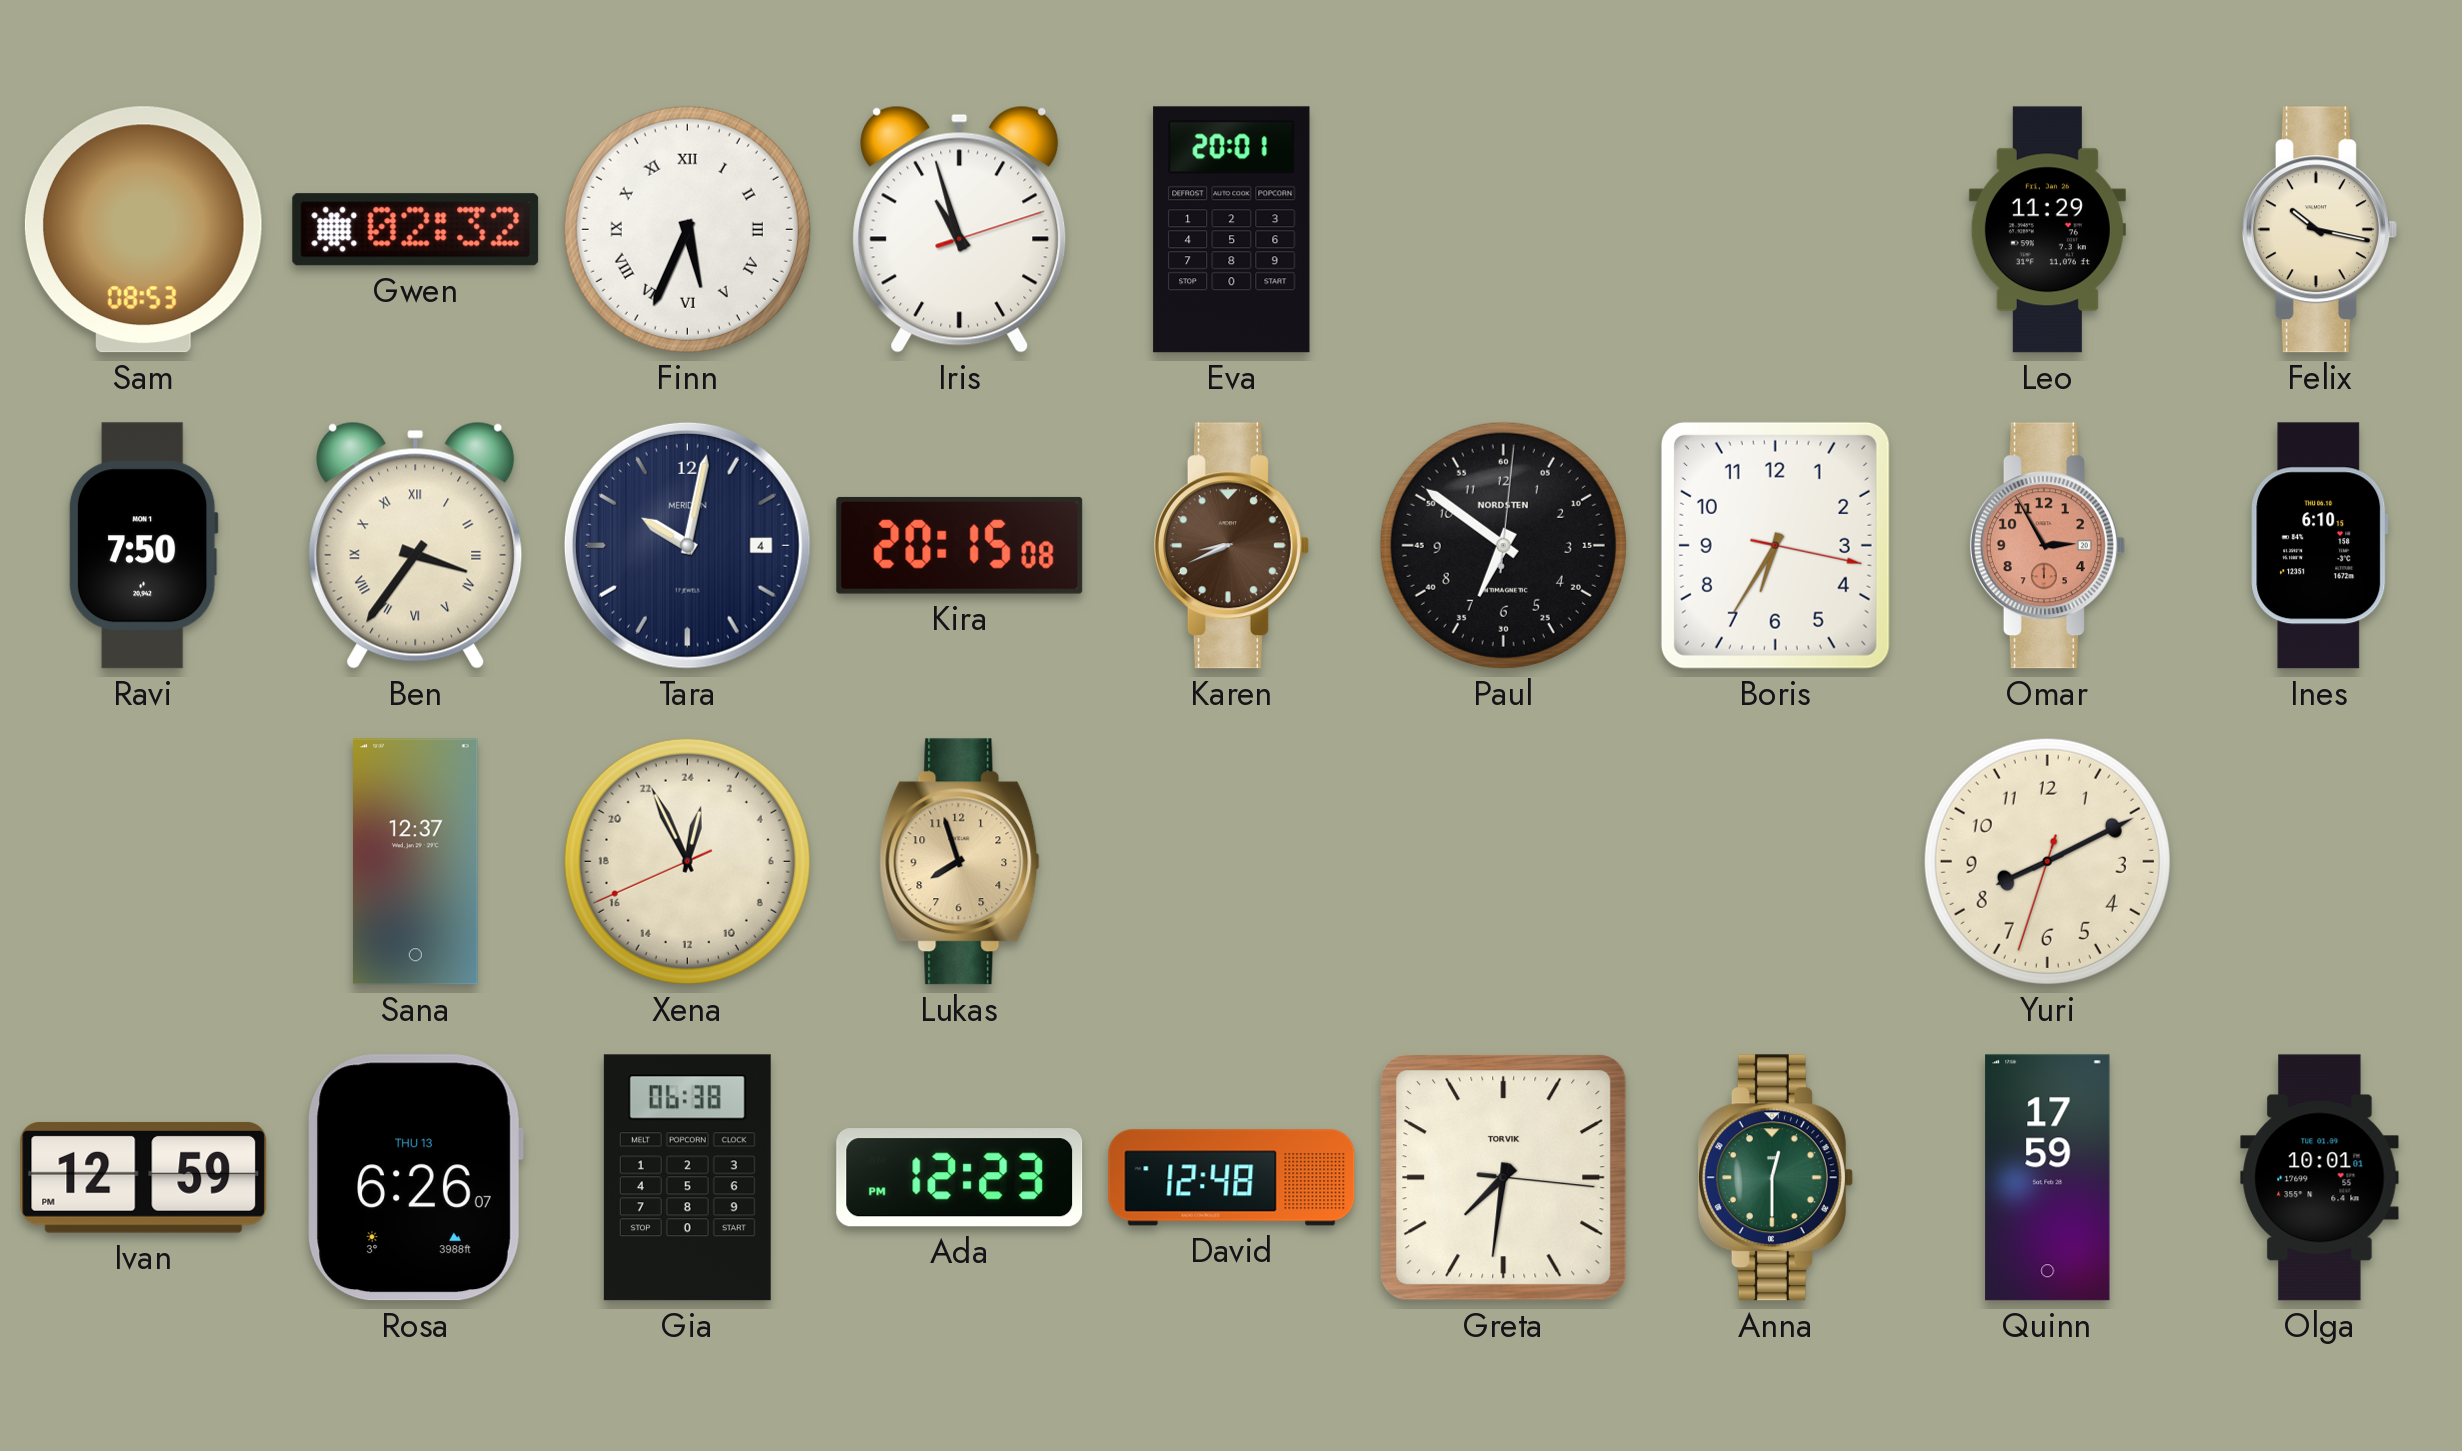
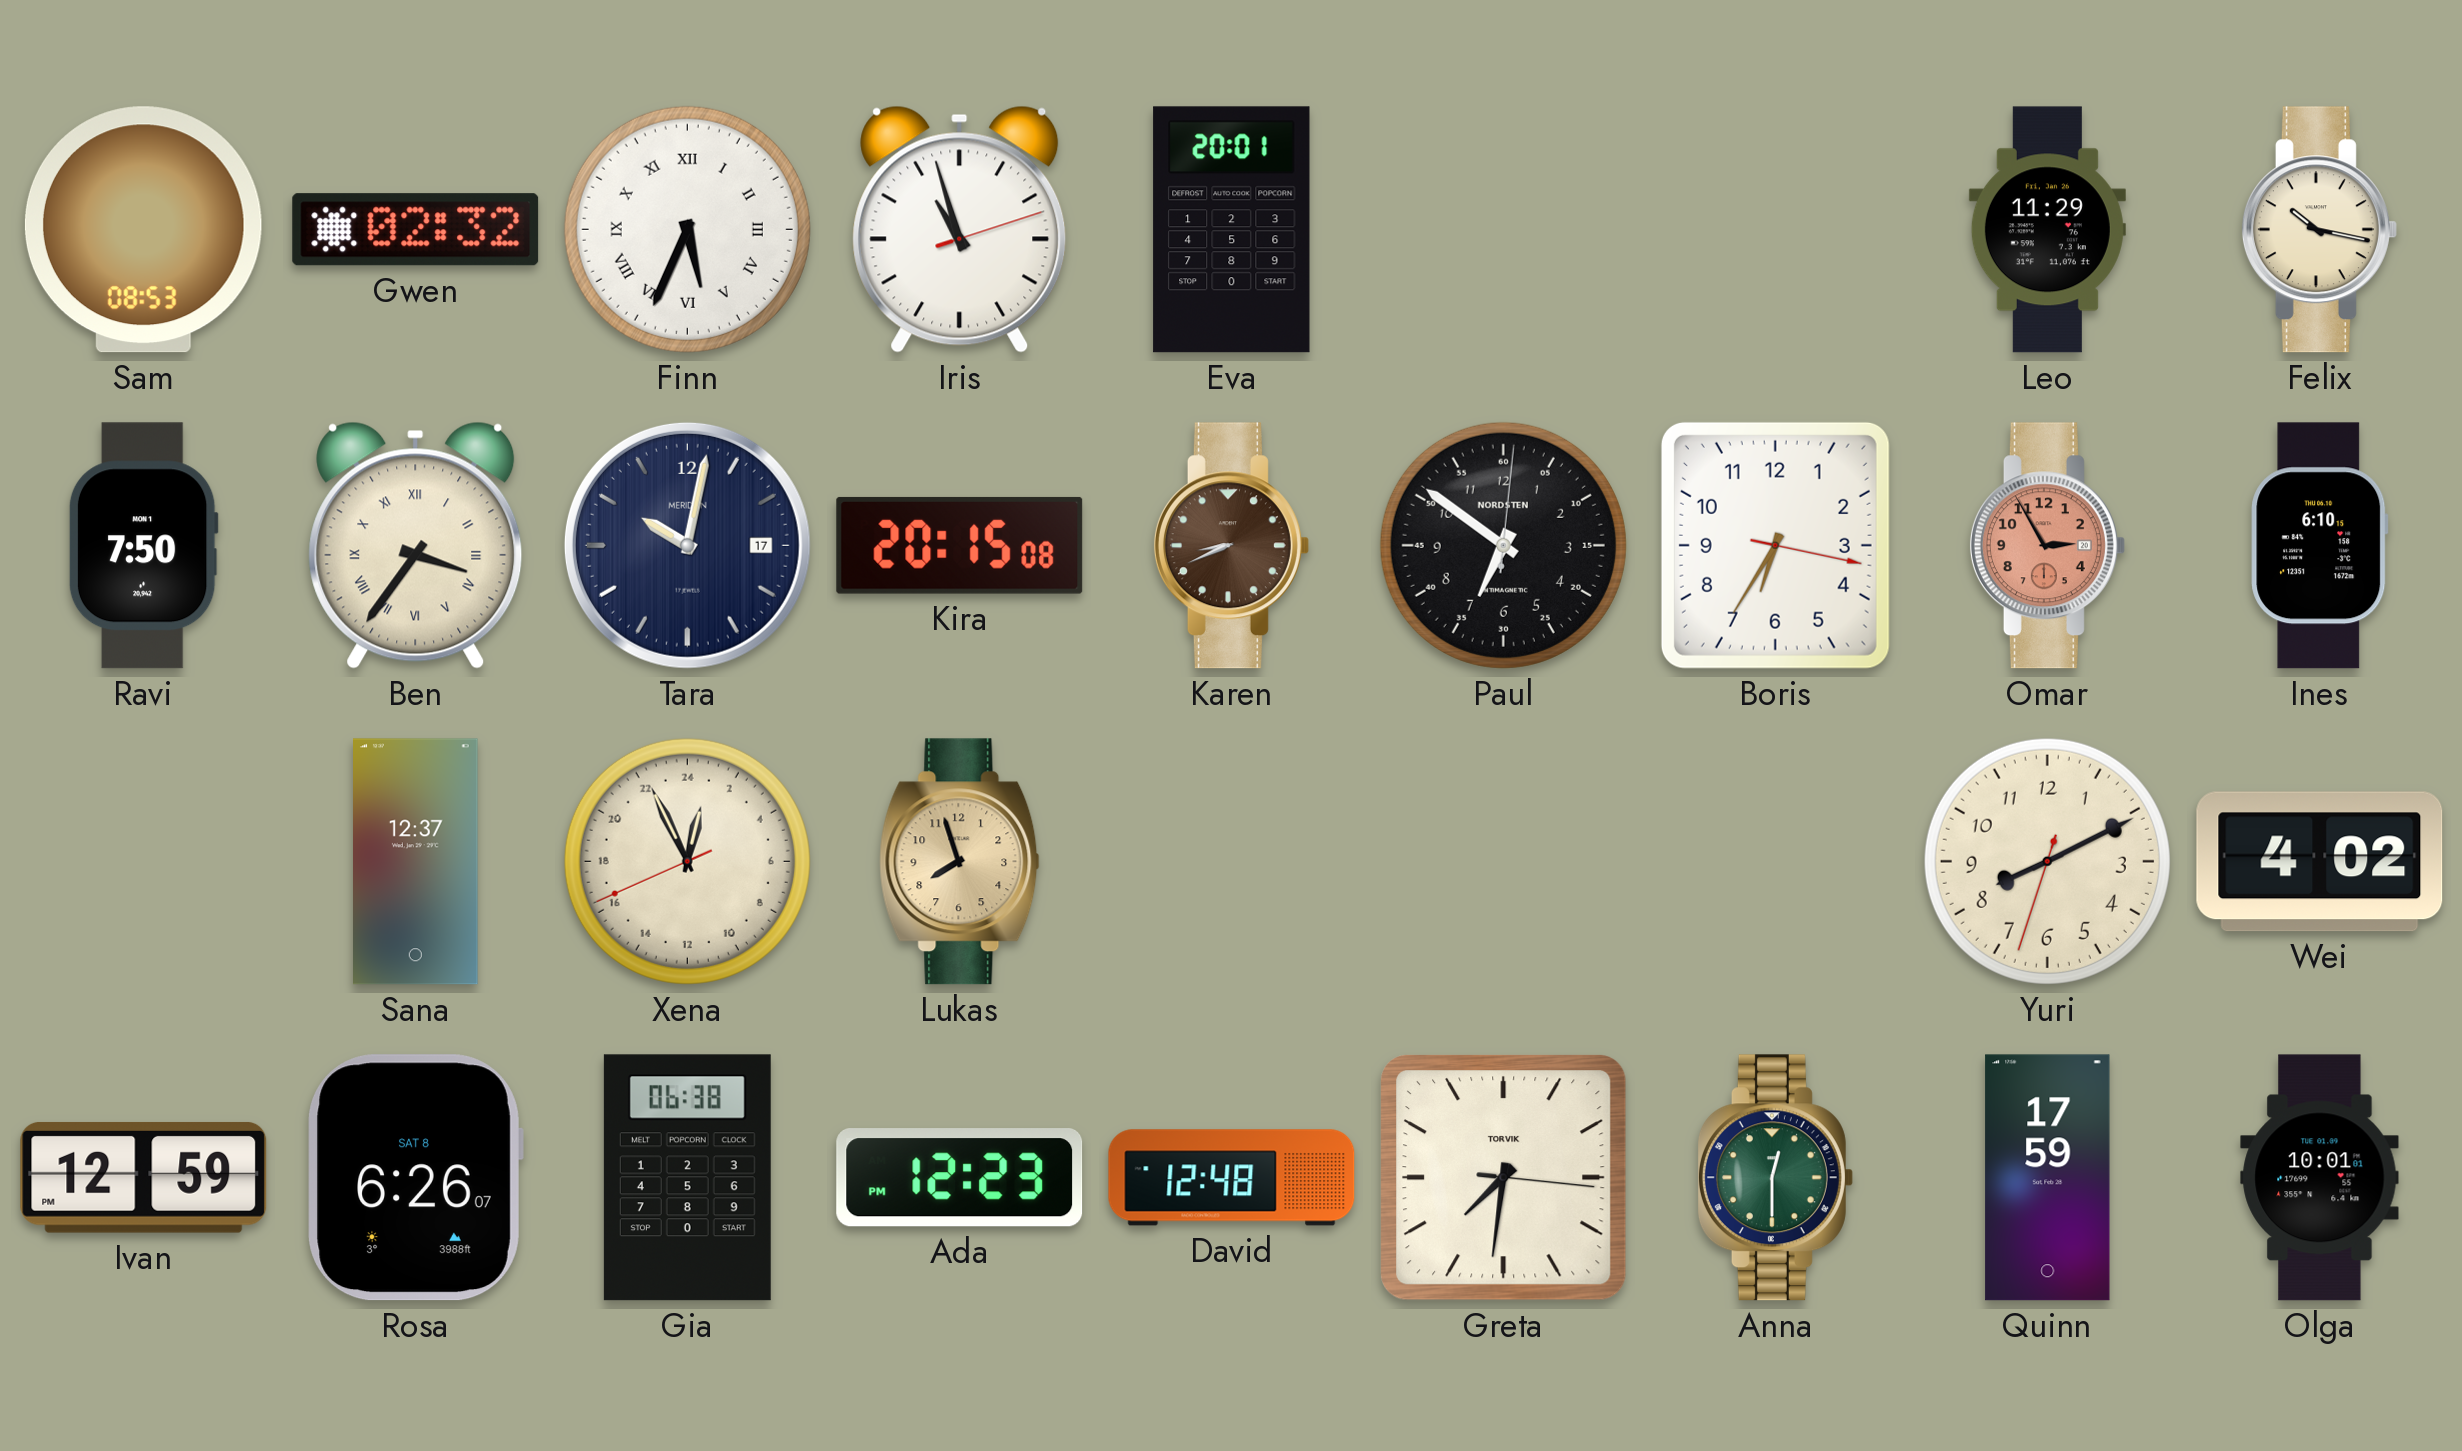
Tara date: 4 -> 17
Wei: none -> 4:02
Rosa date: THU 13 -> SAT 8
